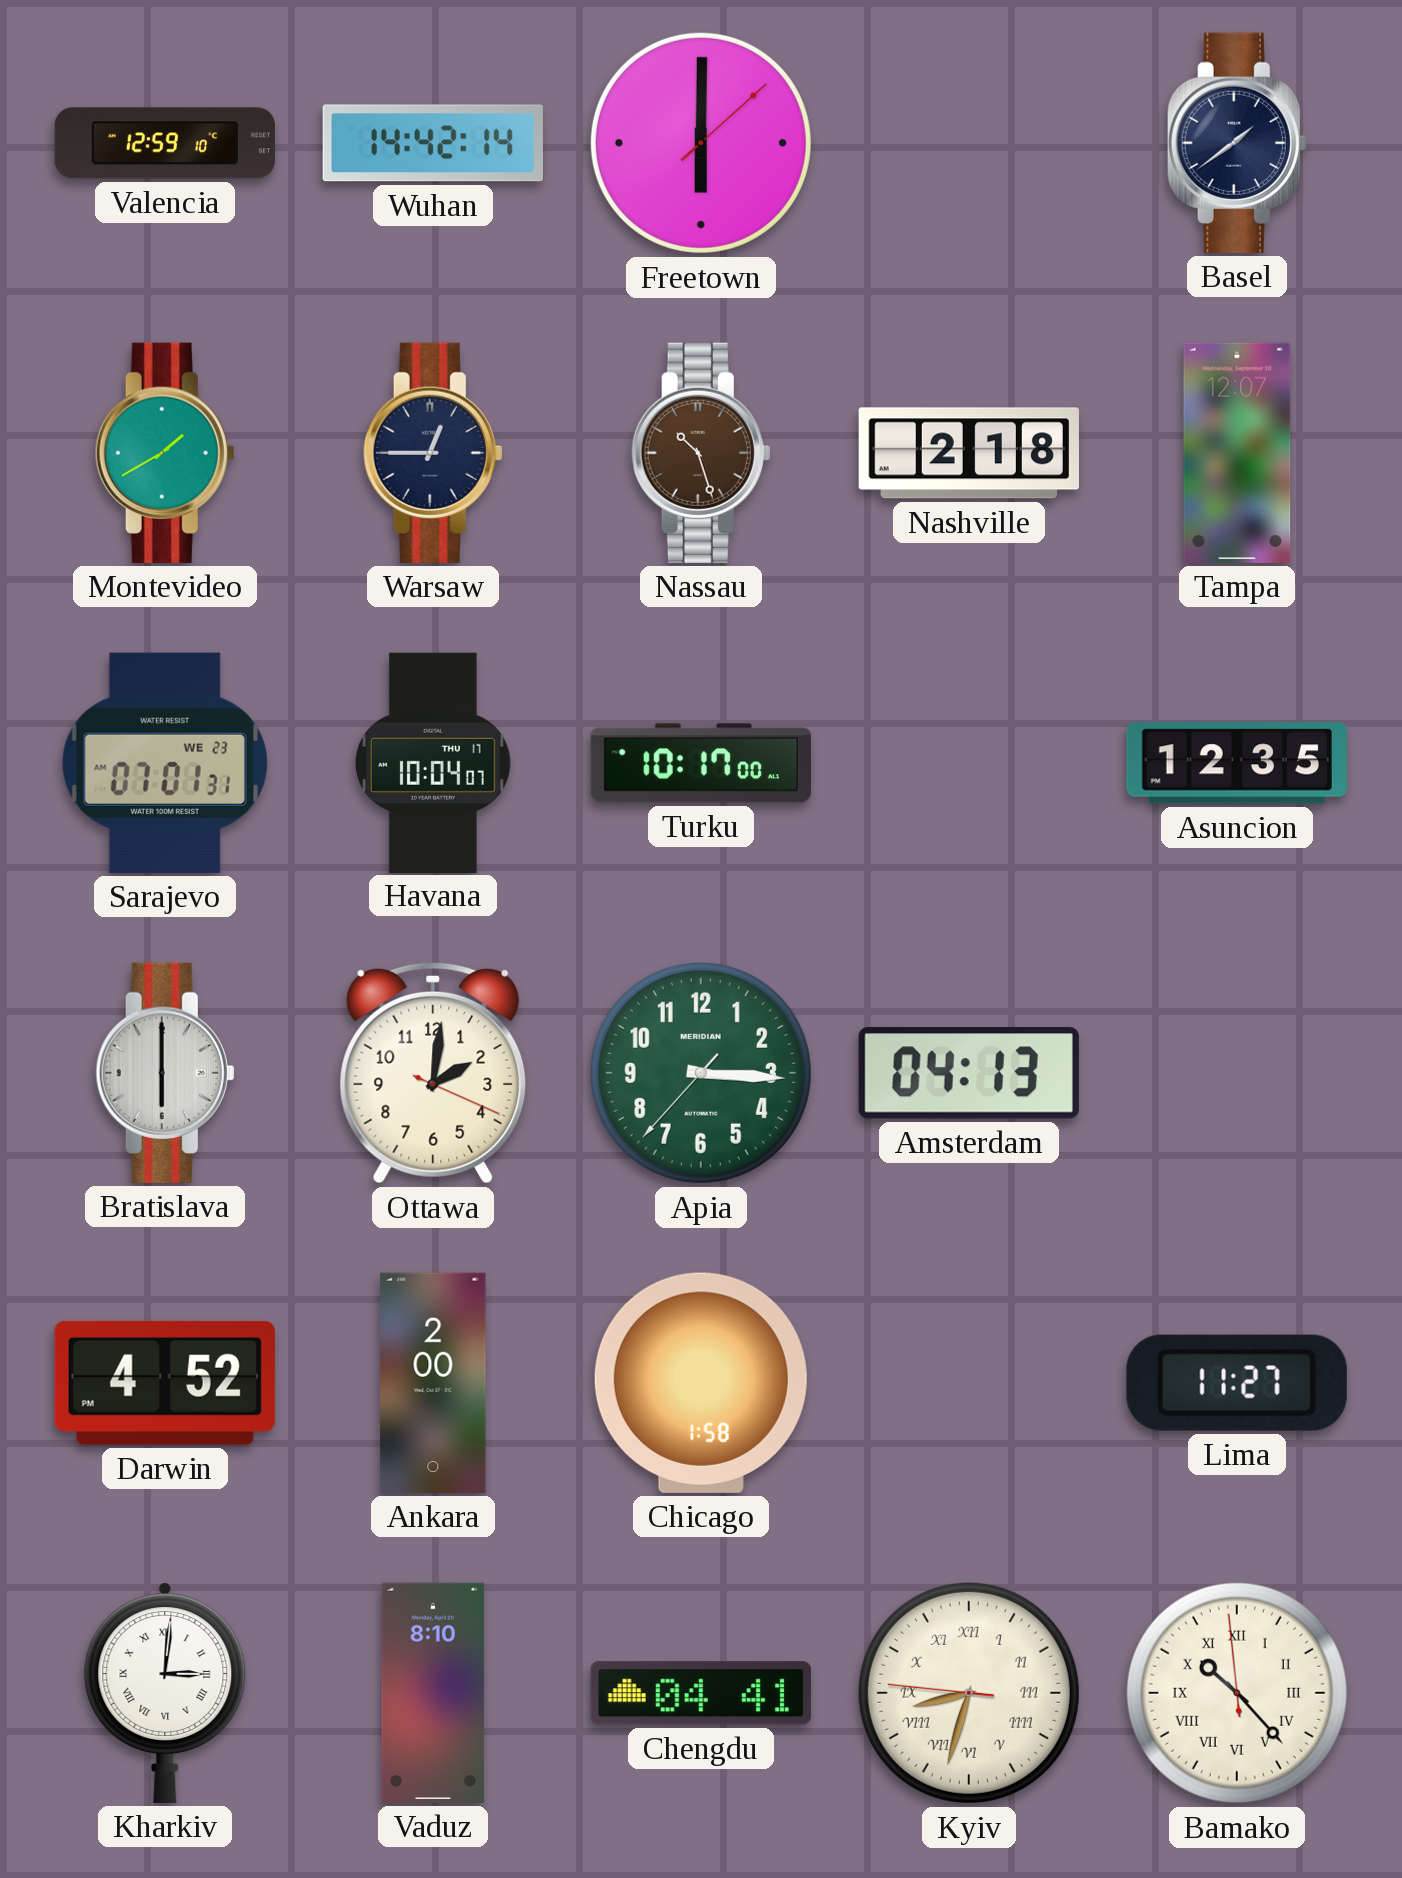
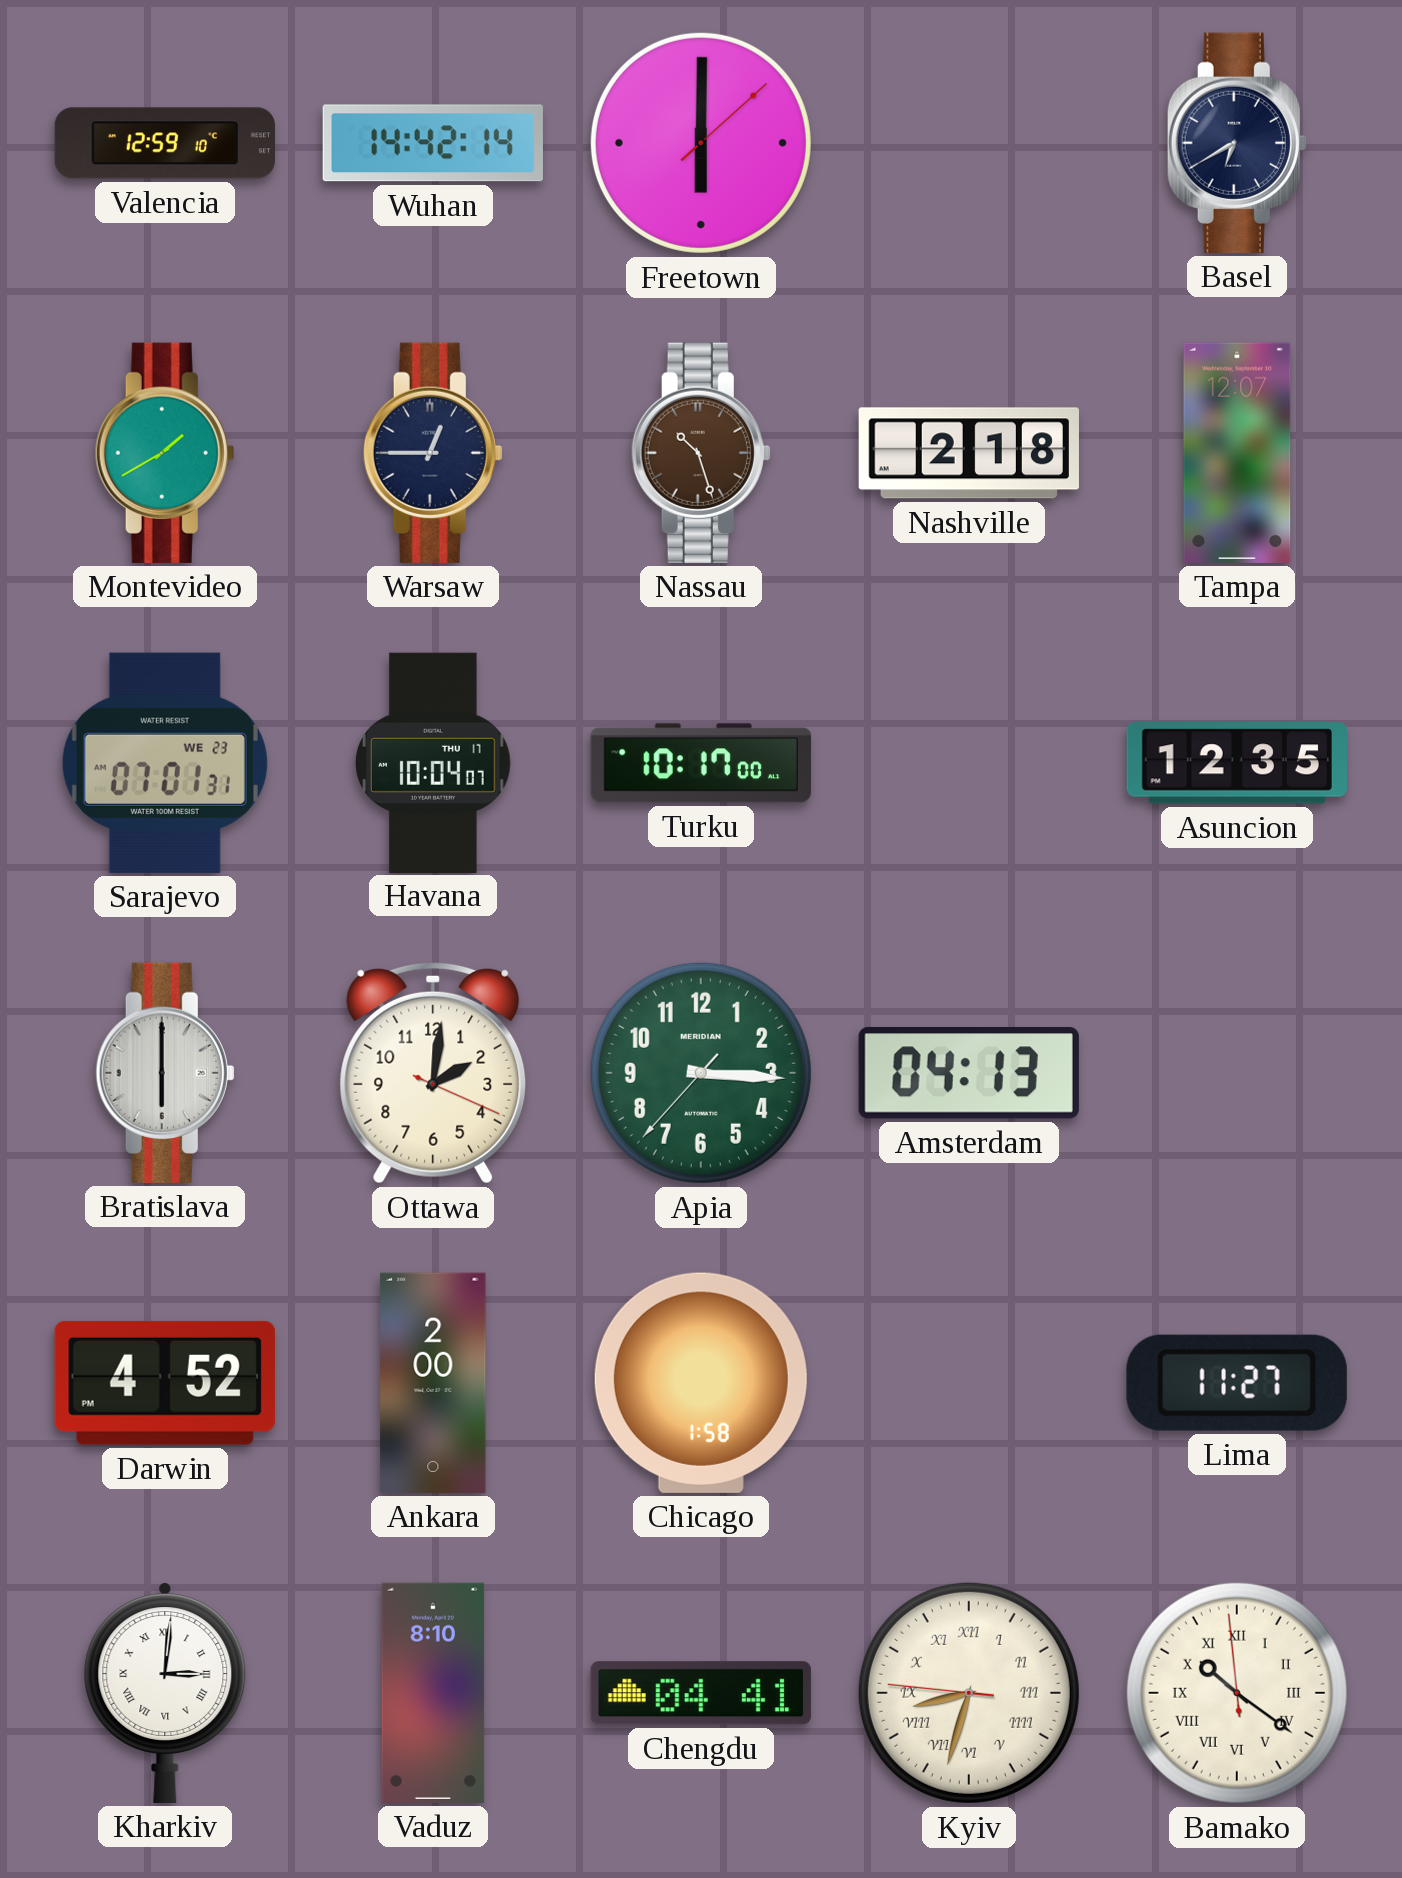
Basel: 1:39 -> 6:40
Bamako: 10:22 -> 10:20
